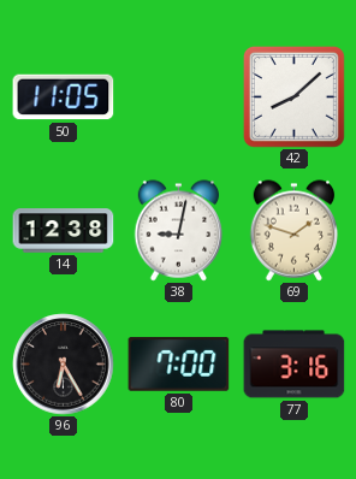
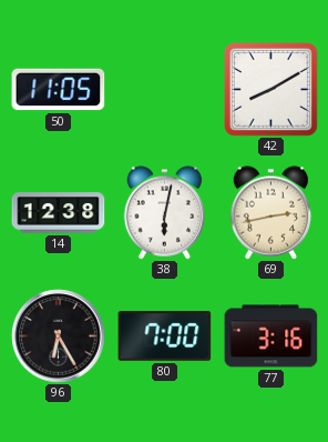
42: 8:08 -> 8:10
38: 9:02 -> 6:02
69: 1:48 -> 2:43
